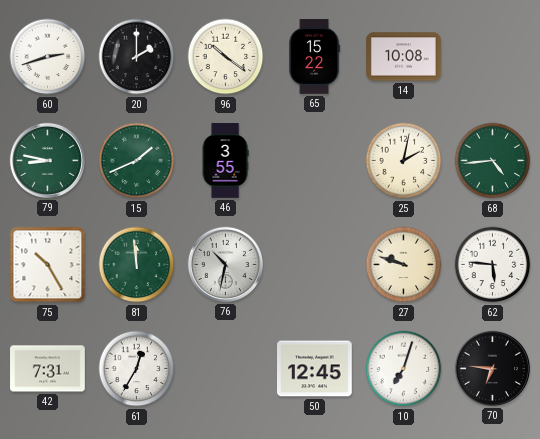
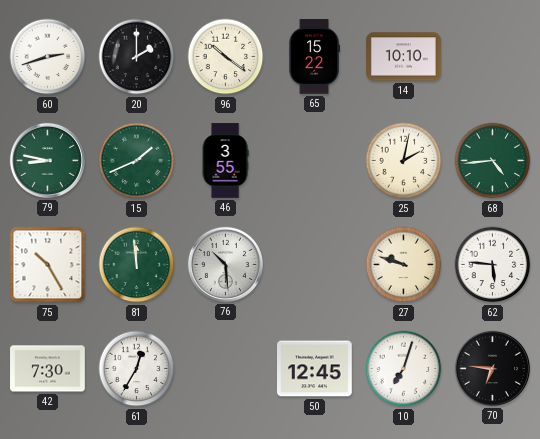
14: 10:08 -> 10:10
76: 10:32 -> 10:29
42: 7:31 -> 7:30
